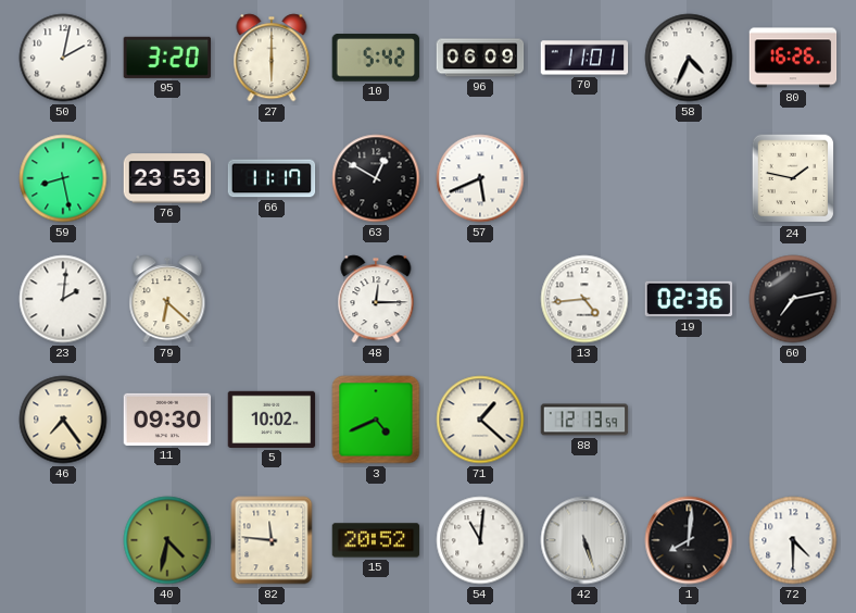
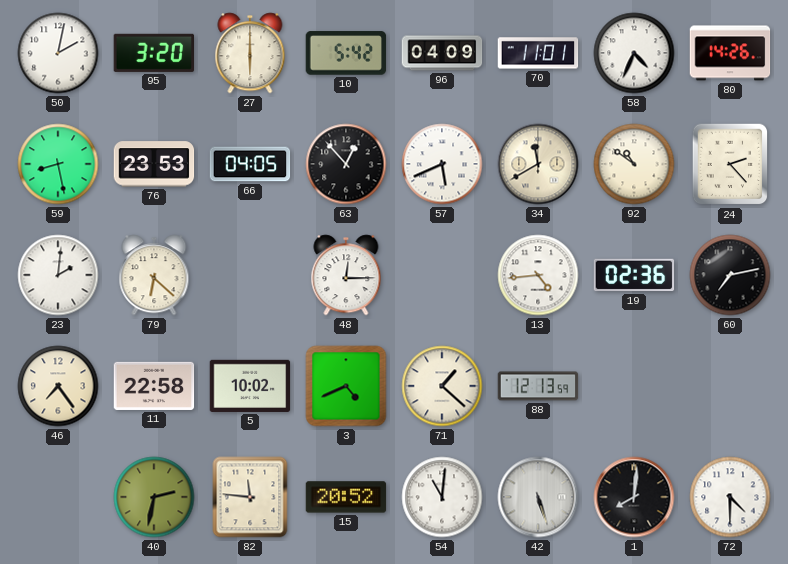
96: 06:09 -> 04:09
80: 16:26 -> 14:26
66: 11:17 -> 04:05
63: 12:50 -> 12:53
34: none -> 11:40
92: none -> 10:51
24: 1:47 -> 2:23
11: 09:30 -> 22:58
40: 4:32 -> 2:32
